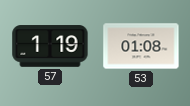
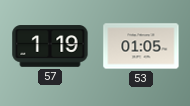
53: 01:08 -> 01:05
